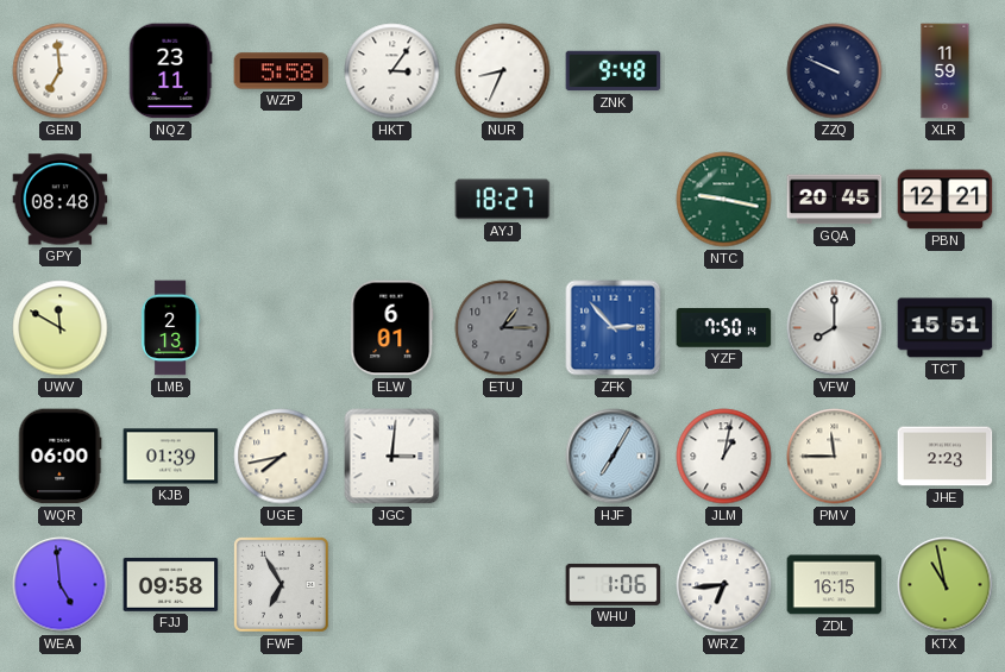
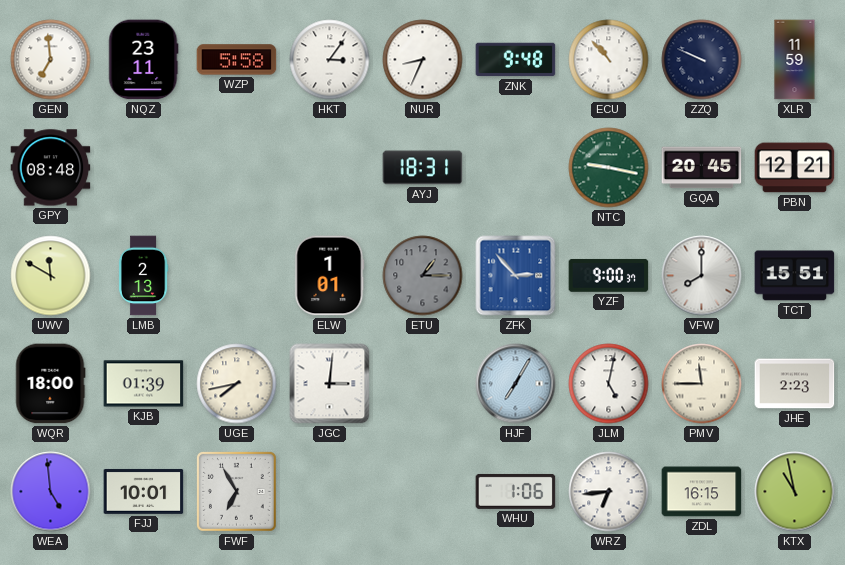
ECU: none -> 10:53
AYJ: 18:27 -> 18:31
ELW: 6:01 -> 1:01
YZF: 7:50 -> 9:00
WQR: 06:00 -> 18:00
JLM: 1:02 -> 5:02
FJJ: 09:58 -> 10:01
